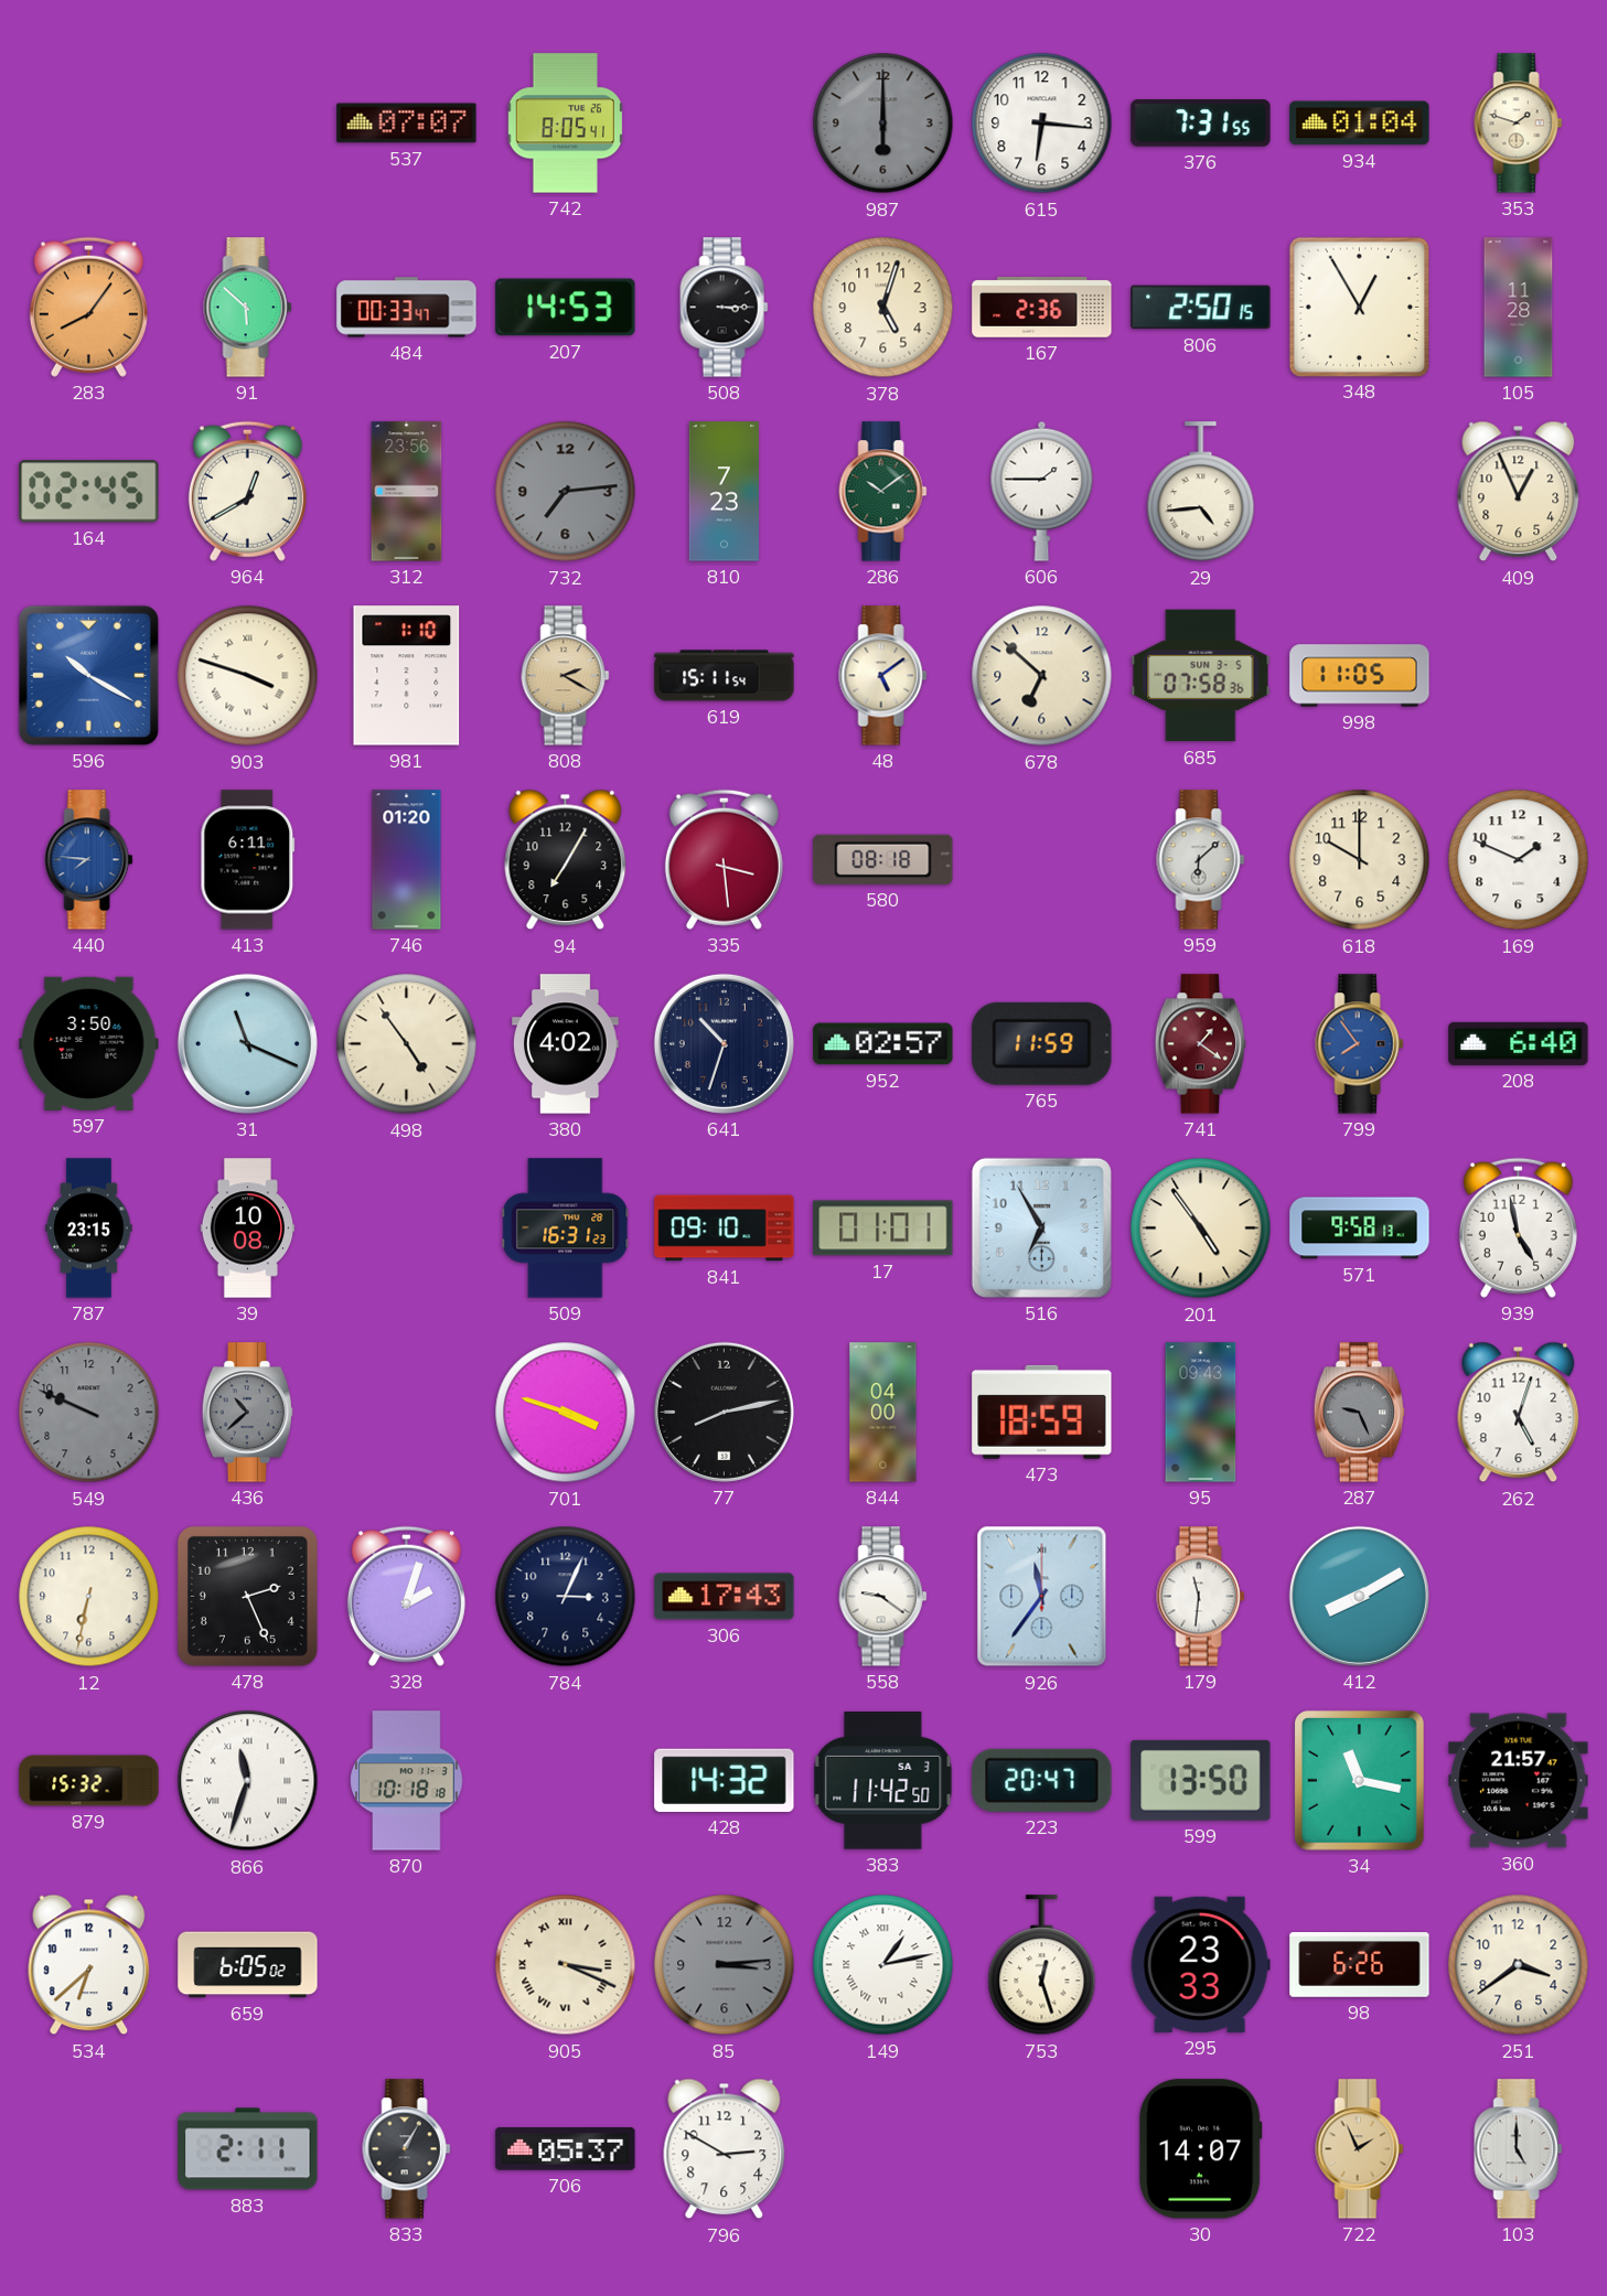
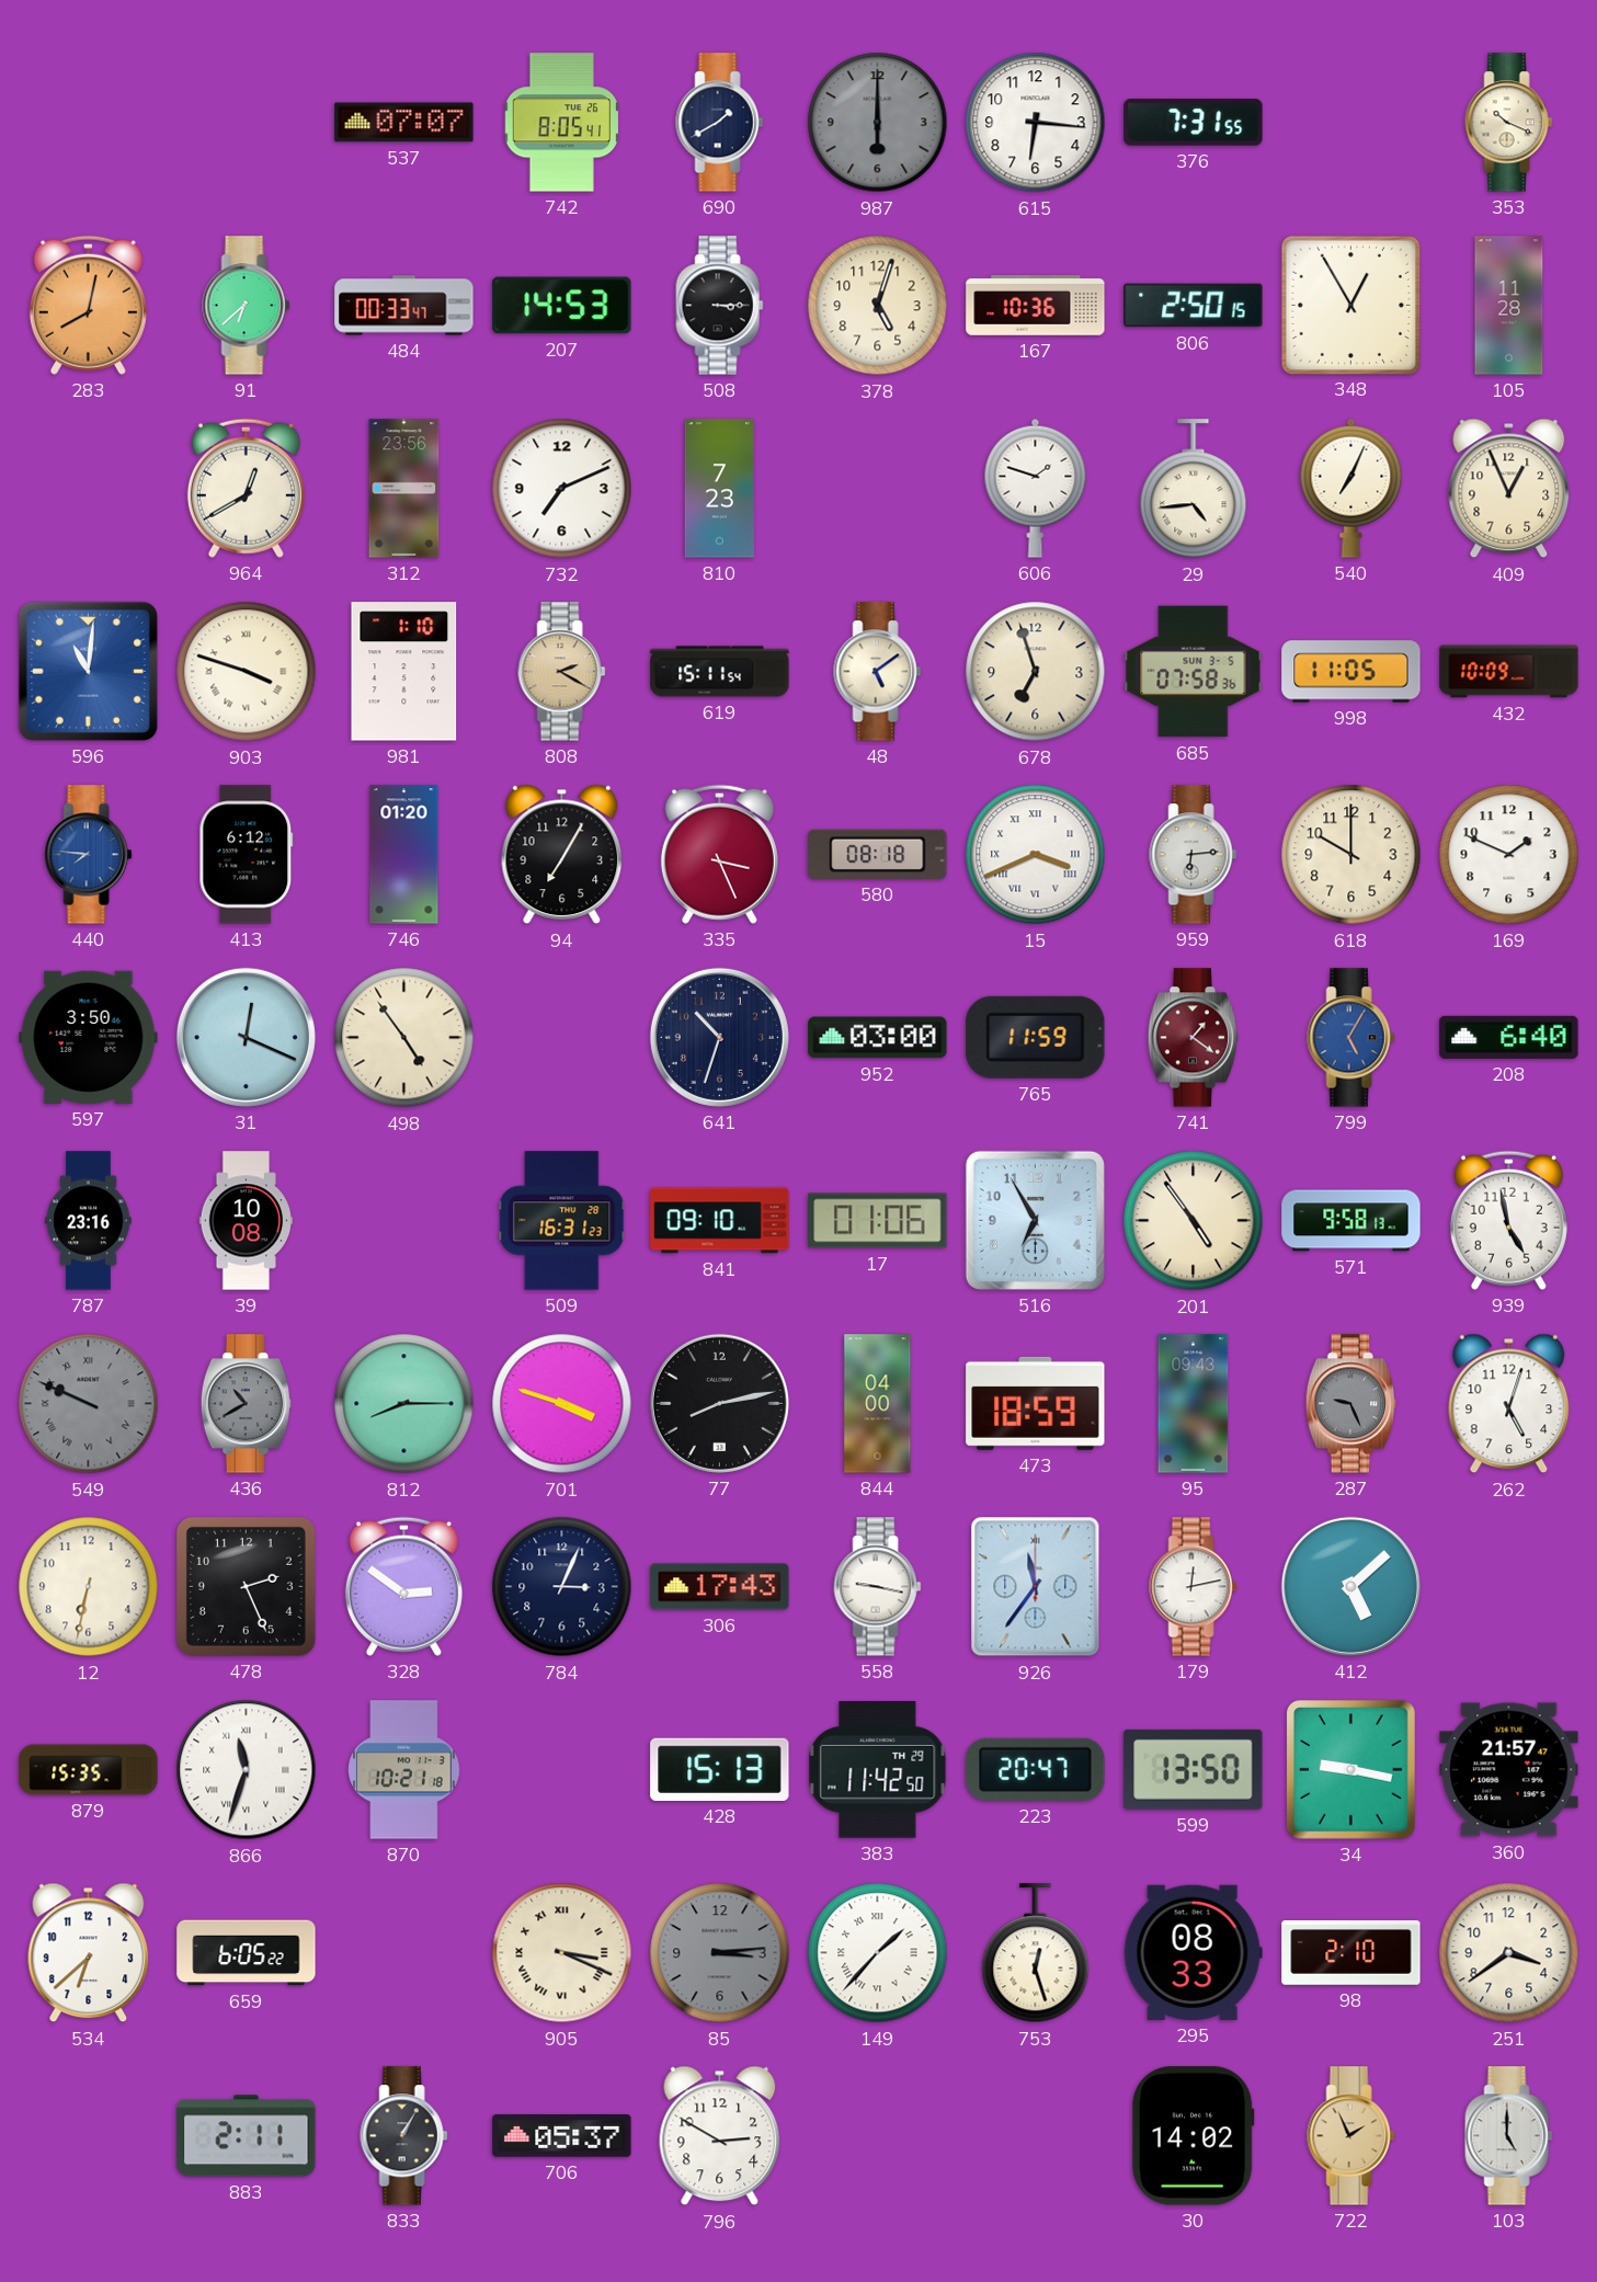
690: none -> 1:40
934: 01:04 -> none
353: 1:48 -> 10:19
283: 8:06 -> 8:02
91: 5:52 -> 6:38
167: 2:36 -> 10:36
164: 02:45 -> none
732: 7:14 -> 7:11
732 dial: grey -> white
286: 10:09 -> none
606: 1:45 -> 1:48
540: none -> 7:04
596: 10:20 -> 11:01
678: 6:52 -> 6:57
432: none -> 10:09
413: 6:11 -> 6:12
335: 3:29 -> 3:26
15: none -> 3:41
959: 6:08 -> 6:14
31: 11:19 -> 12:19
380: 4:02 -> none
952: 02:57 -> 03:00
799: 7:54 -> 5:05
787: 23:15 -> 23:16
17: 01:01 -> 01:06
549 numerals: Arabic -> Roman
436: 10:38 -> 10:40
812: none -> 8:15
328: 2:03 -> 2:51
558: 9:21 -> 9:17
179: 11:31 -> 12:13
412: 8:10 -> 5:08
879: 15:32 -> 15:35
870: 10:18 -> 10:21
428: 14:32 -> 15:13
383 date: SA 3 -> TH 29
34: 11:17 -> 9:17
659: 6:05:02 -> 6:05:22
149: 1:13 -> 1:37
295: 23:33 -> 08:33
98: 6:26 -> 2:10
30: 14:07 -> 14:02
